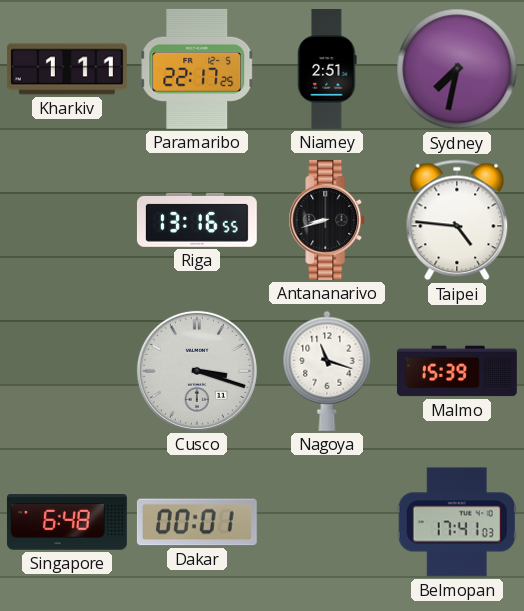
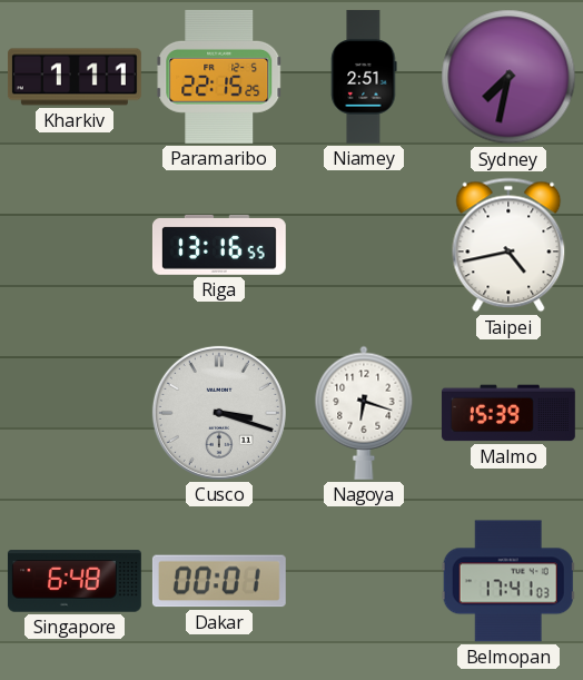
Paramaribo: 22:17 -> 22:15
Antananarivo: 8:42 -> none
Taipei: 4:46 -> 4:43
Nagoya: 11:18 -> 6:18
